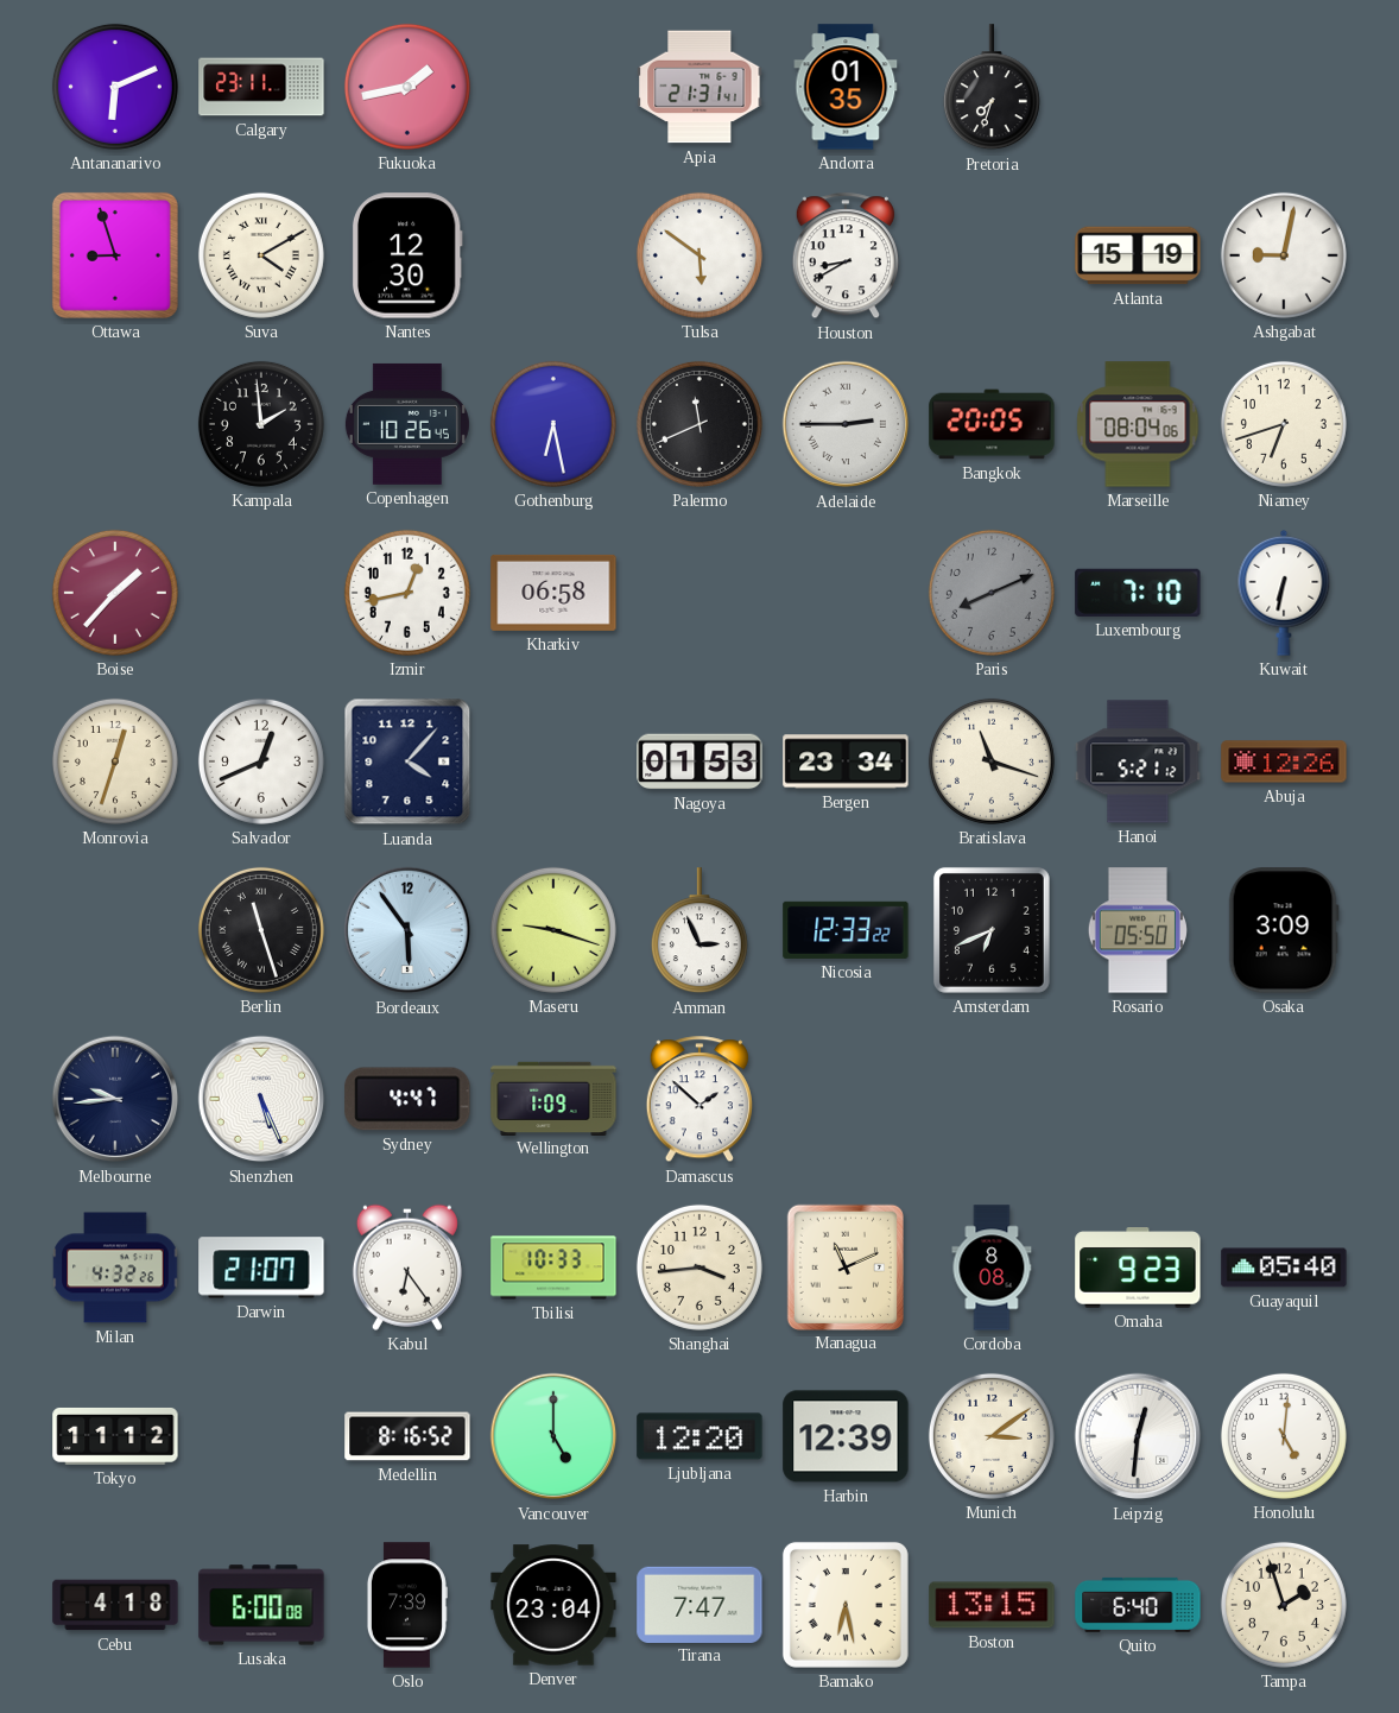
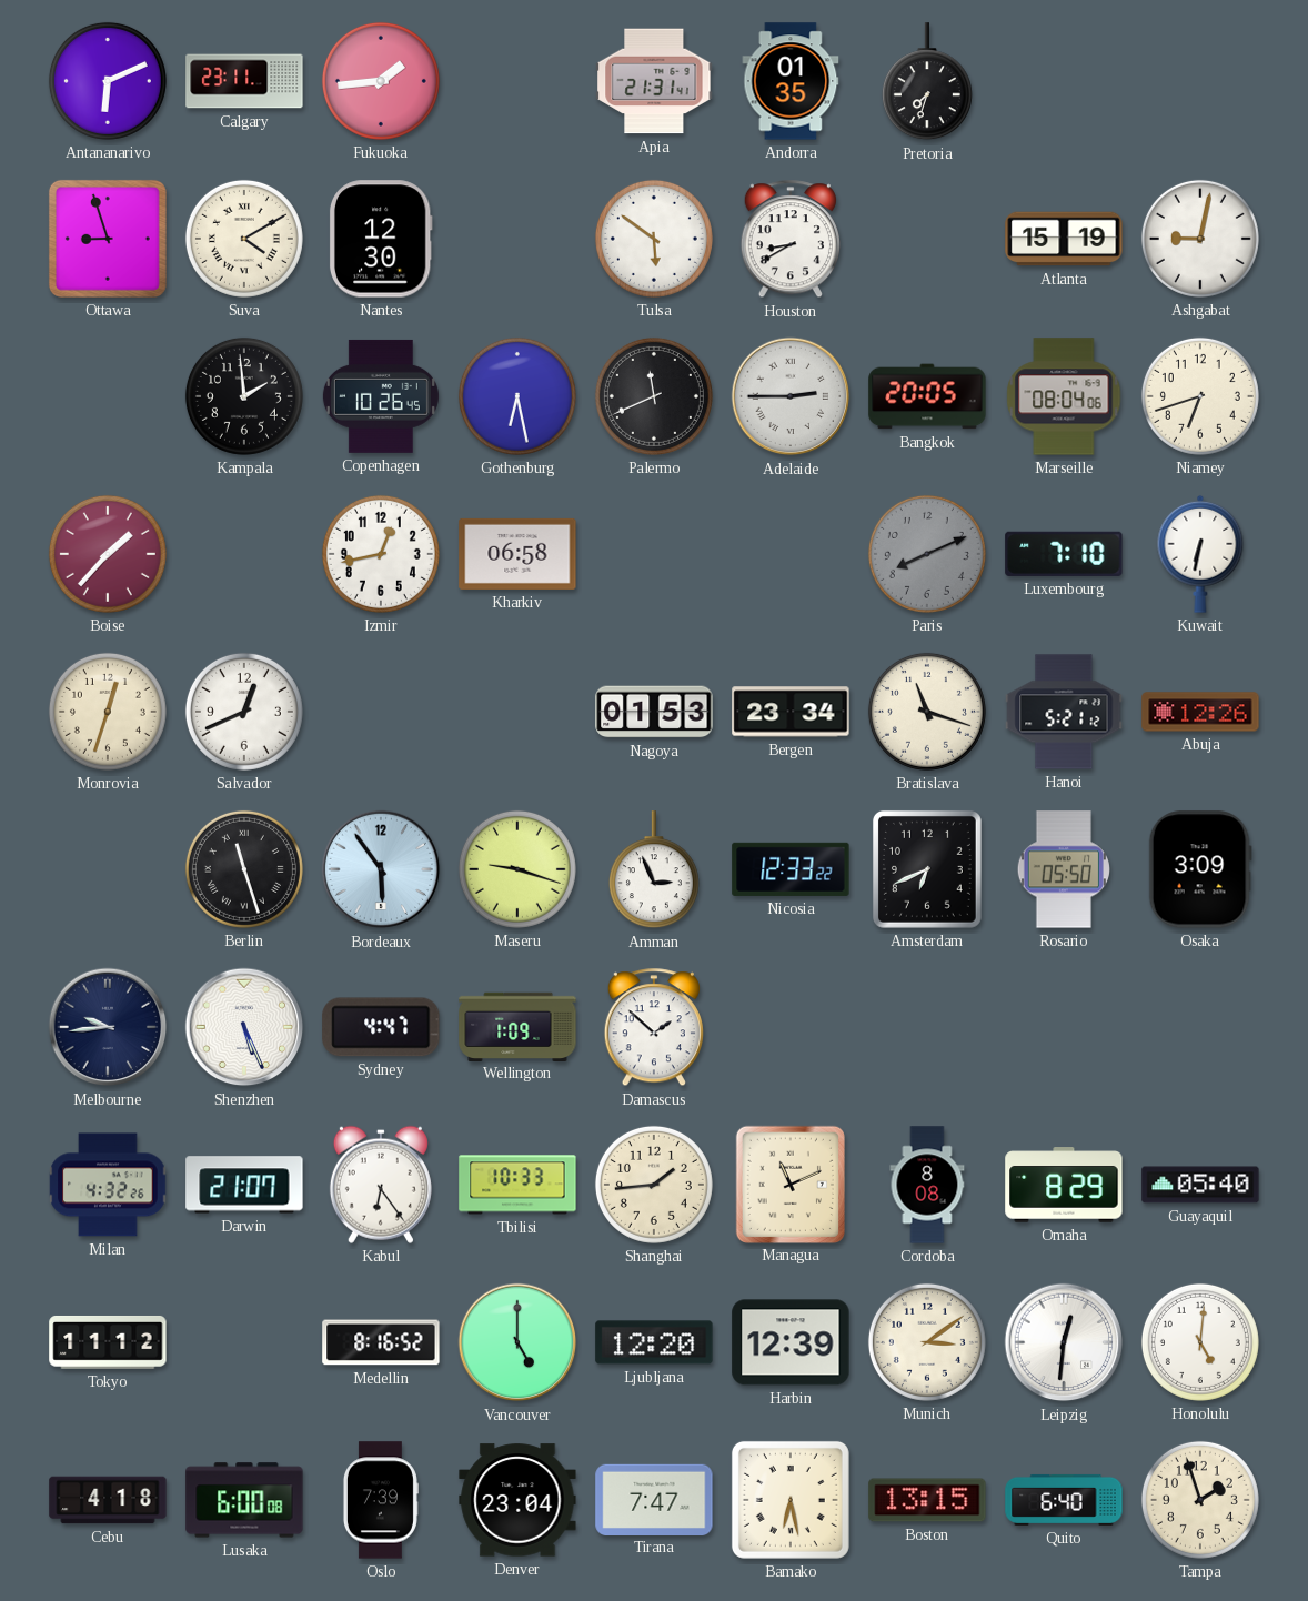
Fukuoka: 1:43 -> 1:44
Luanda: 4:07 -> none
Shanghai: 3:44 -> 1:44
Omaha: 9:23 -> 8:29
